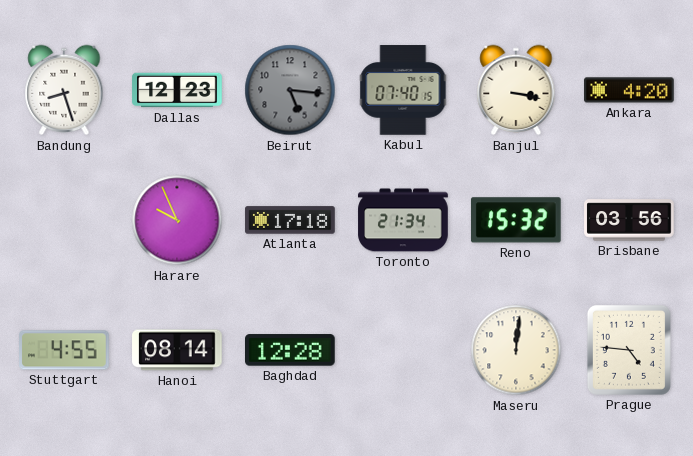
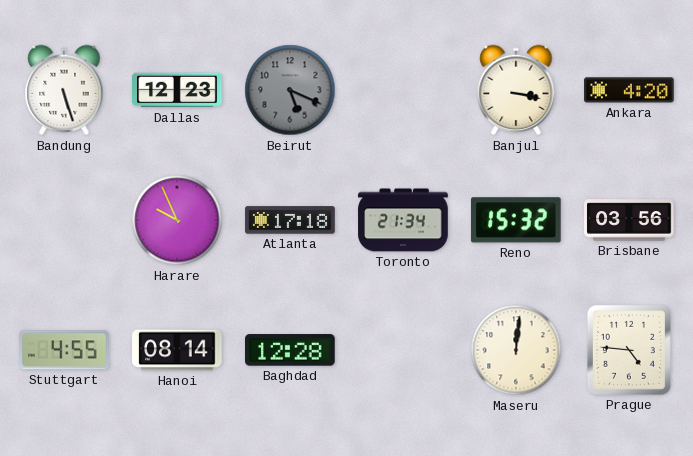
Bandung: 8:27 -> 5:27
Beirut: 5:16 -> 5:19
Kabul: 07:40 -> none
